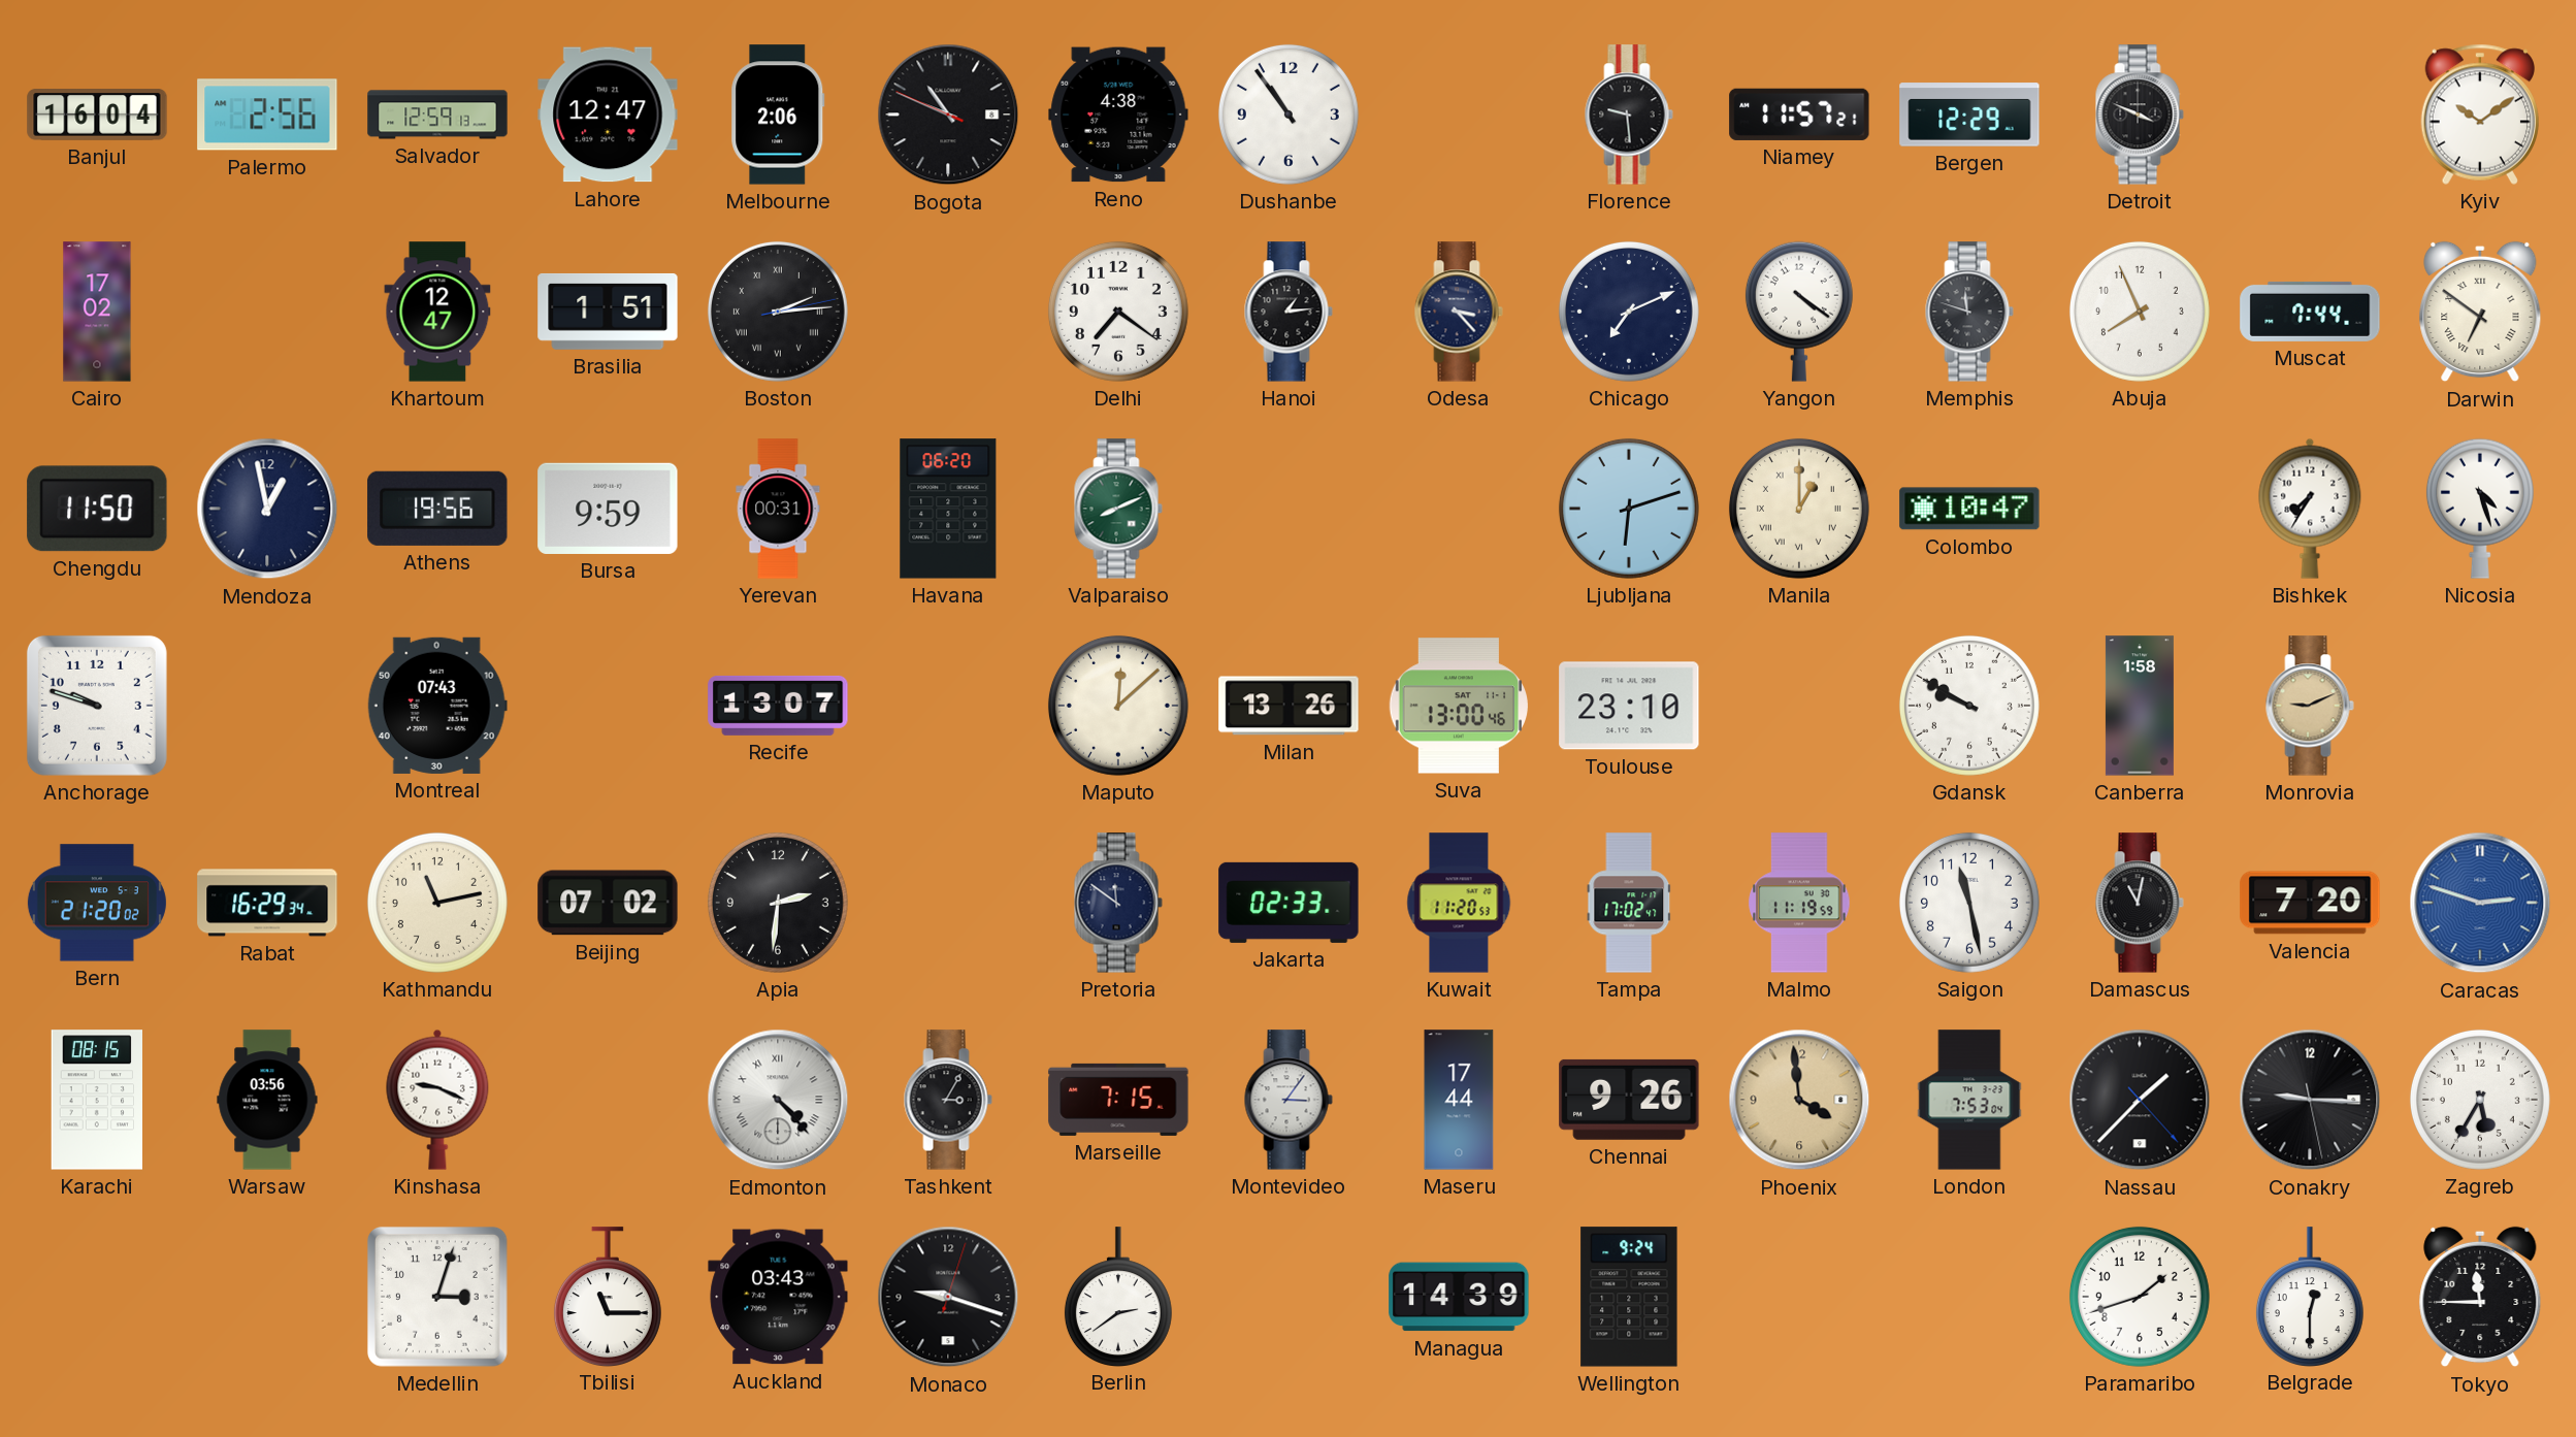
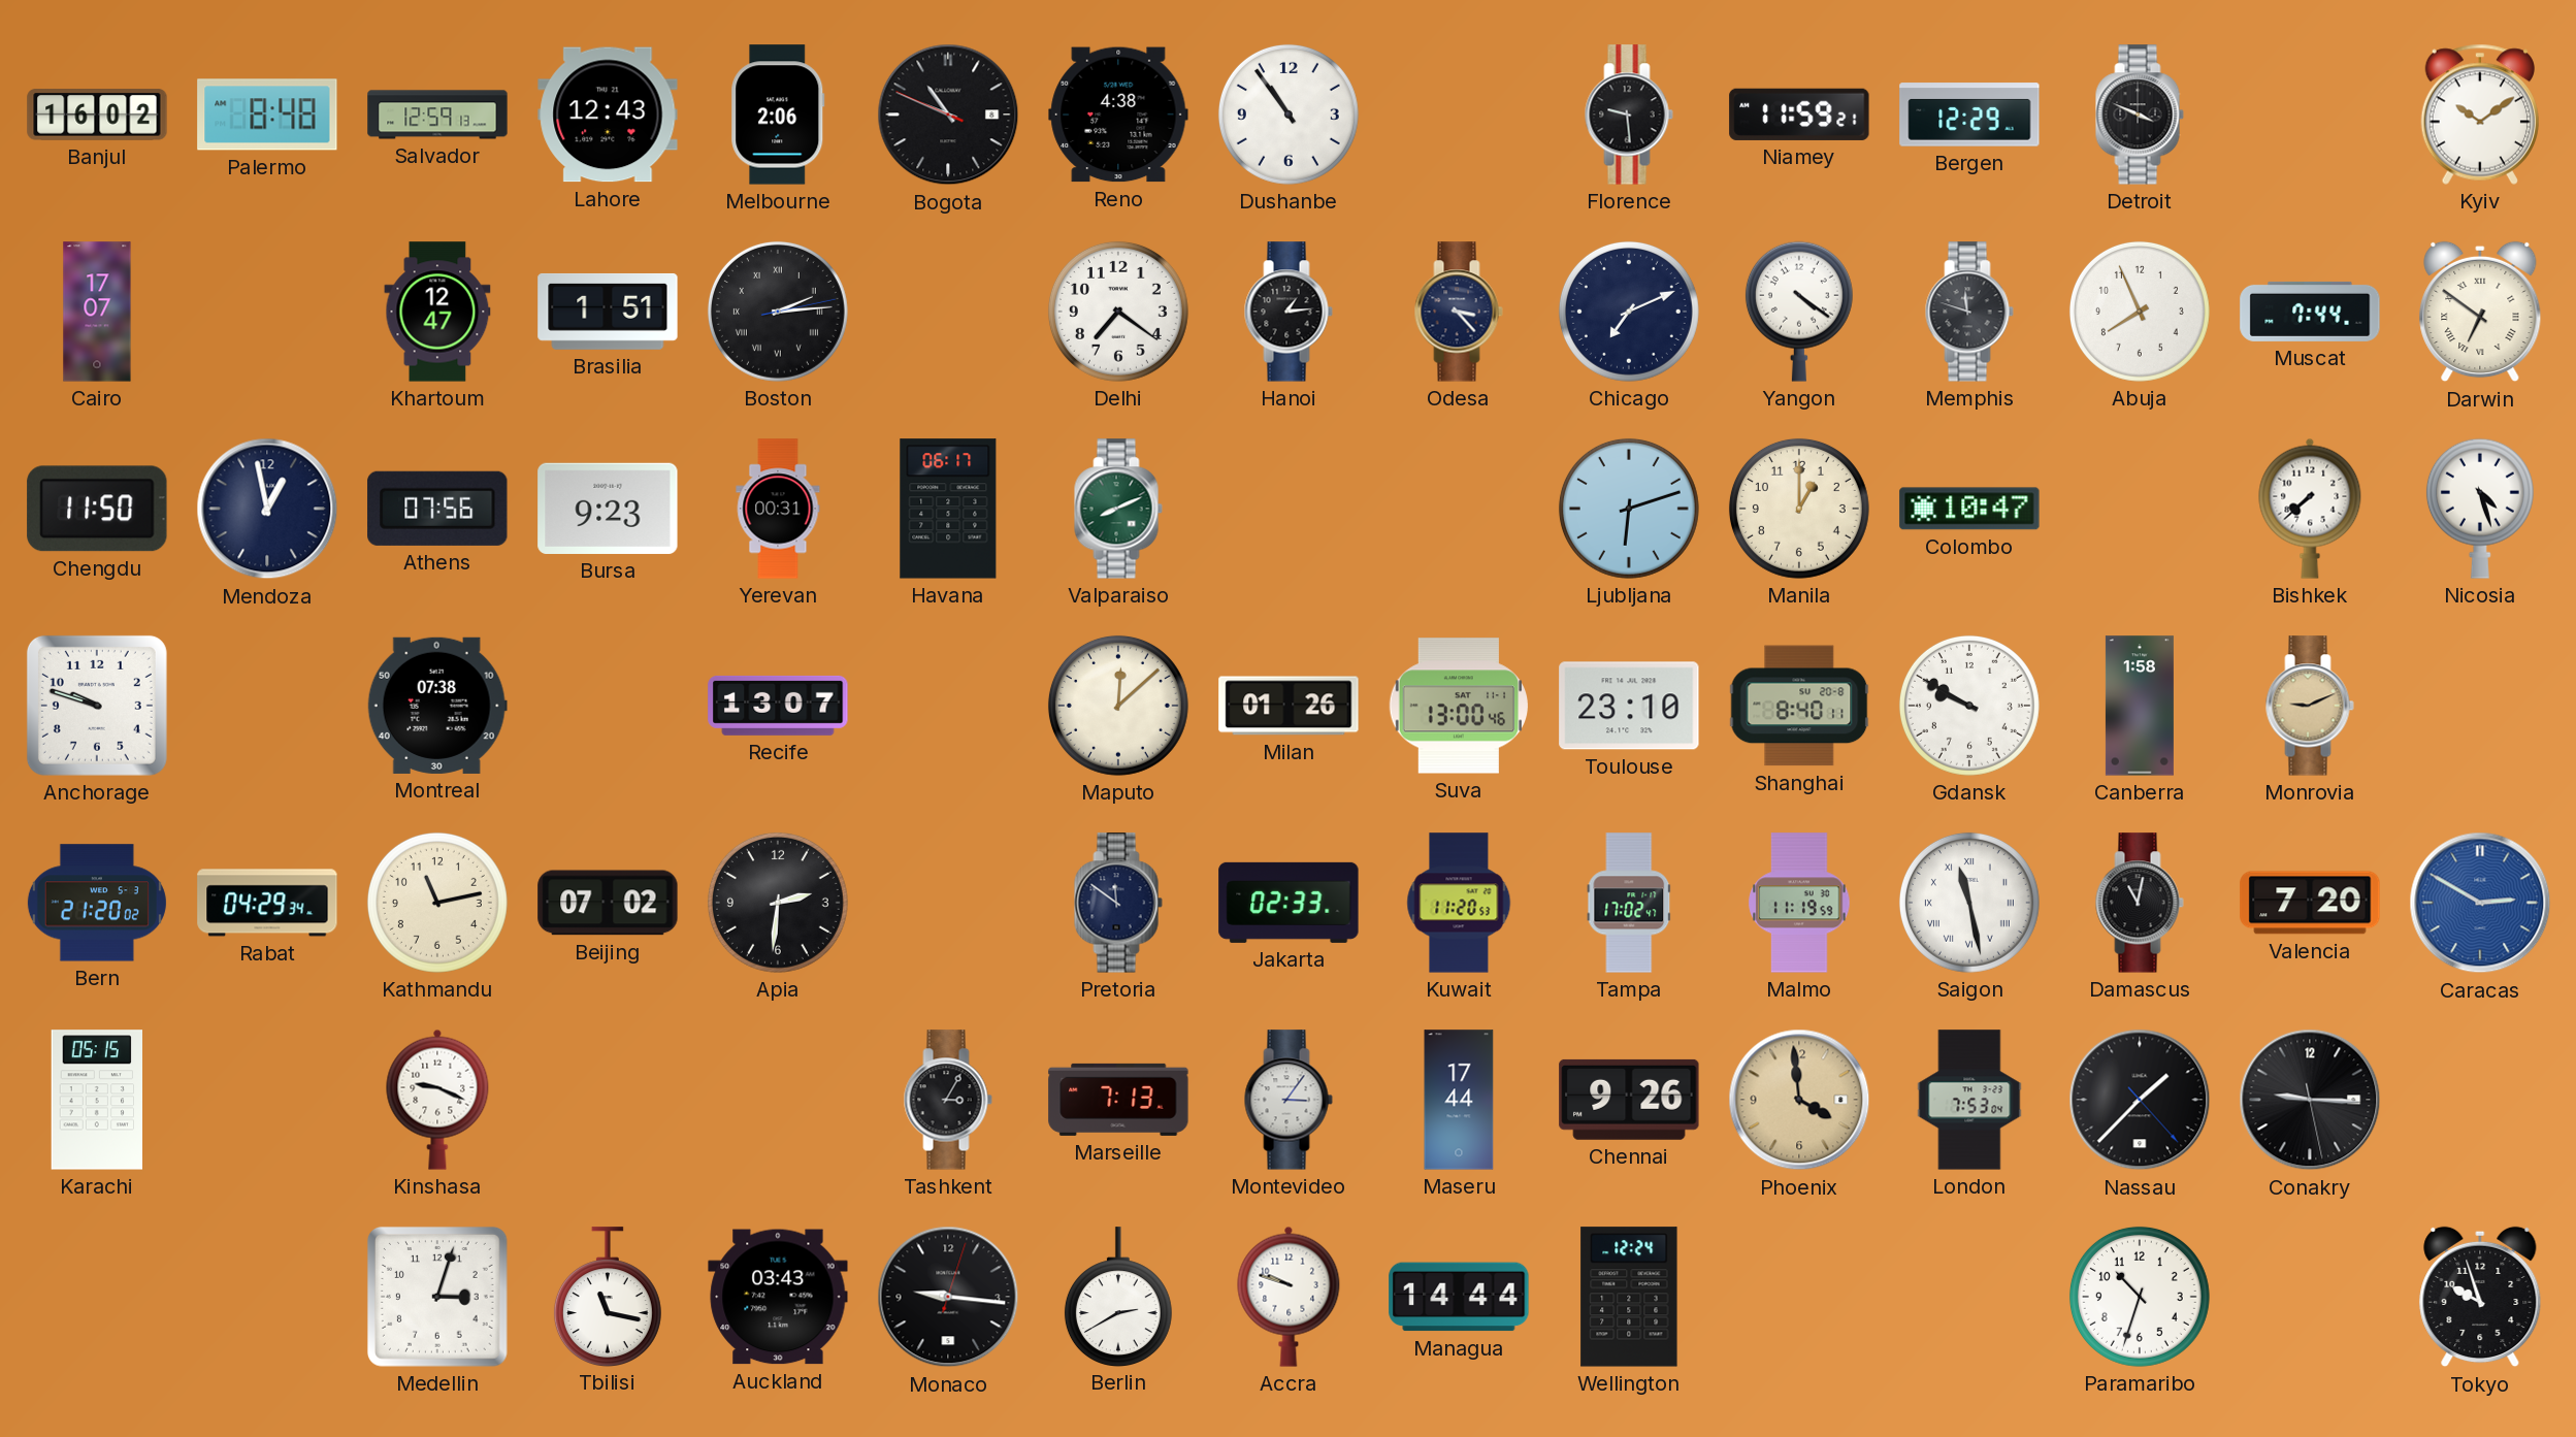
Banjul: 16:04 -> 16:02
Palermo: 2:56 -> 8:48
Lahore: 12:47 -> 12:43
Niamey: 11:57 -> 11:59
Cairo: 17:02 -> 17:07
Athens: 19:56 -> 07:56
Bursa: 9:59 -> 9:23
Havana: 06:20 -> 06:17
Manila numerals: Roman -> Arabic
Bishkek: 7:35 -> 7:38
Montreal: 07:43 -> 07:38
Milan: 13:26 -> 01:26
Shanghai: none -> 8:40
Rabat: 16:29 -> 04:29
Saigon numerals: Arabic -> Roman
Caracas: 2:48 -> 2:50
Karachi: 08:15 -> 05:15
Warsaw: 03:56 -> none
Edmonton: 4:23 -> none
Marseille: 7:15 -> 7:13
Zagreb: 5:35 -> none
Tbilisi: 11:15 -> 11:17
Monaco: 9:18 -> 9:16
Berlin: 2:39 -> 2:40
Accra: none -> 9:48
Managua: 14:39 -> 14:44
Wellington: 9:24 -> 12:24
Paramaribo: 1:42 -> 10:33
Belgrade: 12:30 -> none
Tokyo: 11:45 -> 9:57
